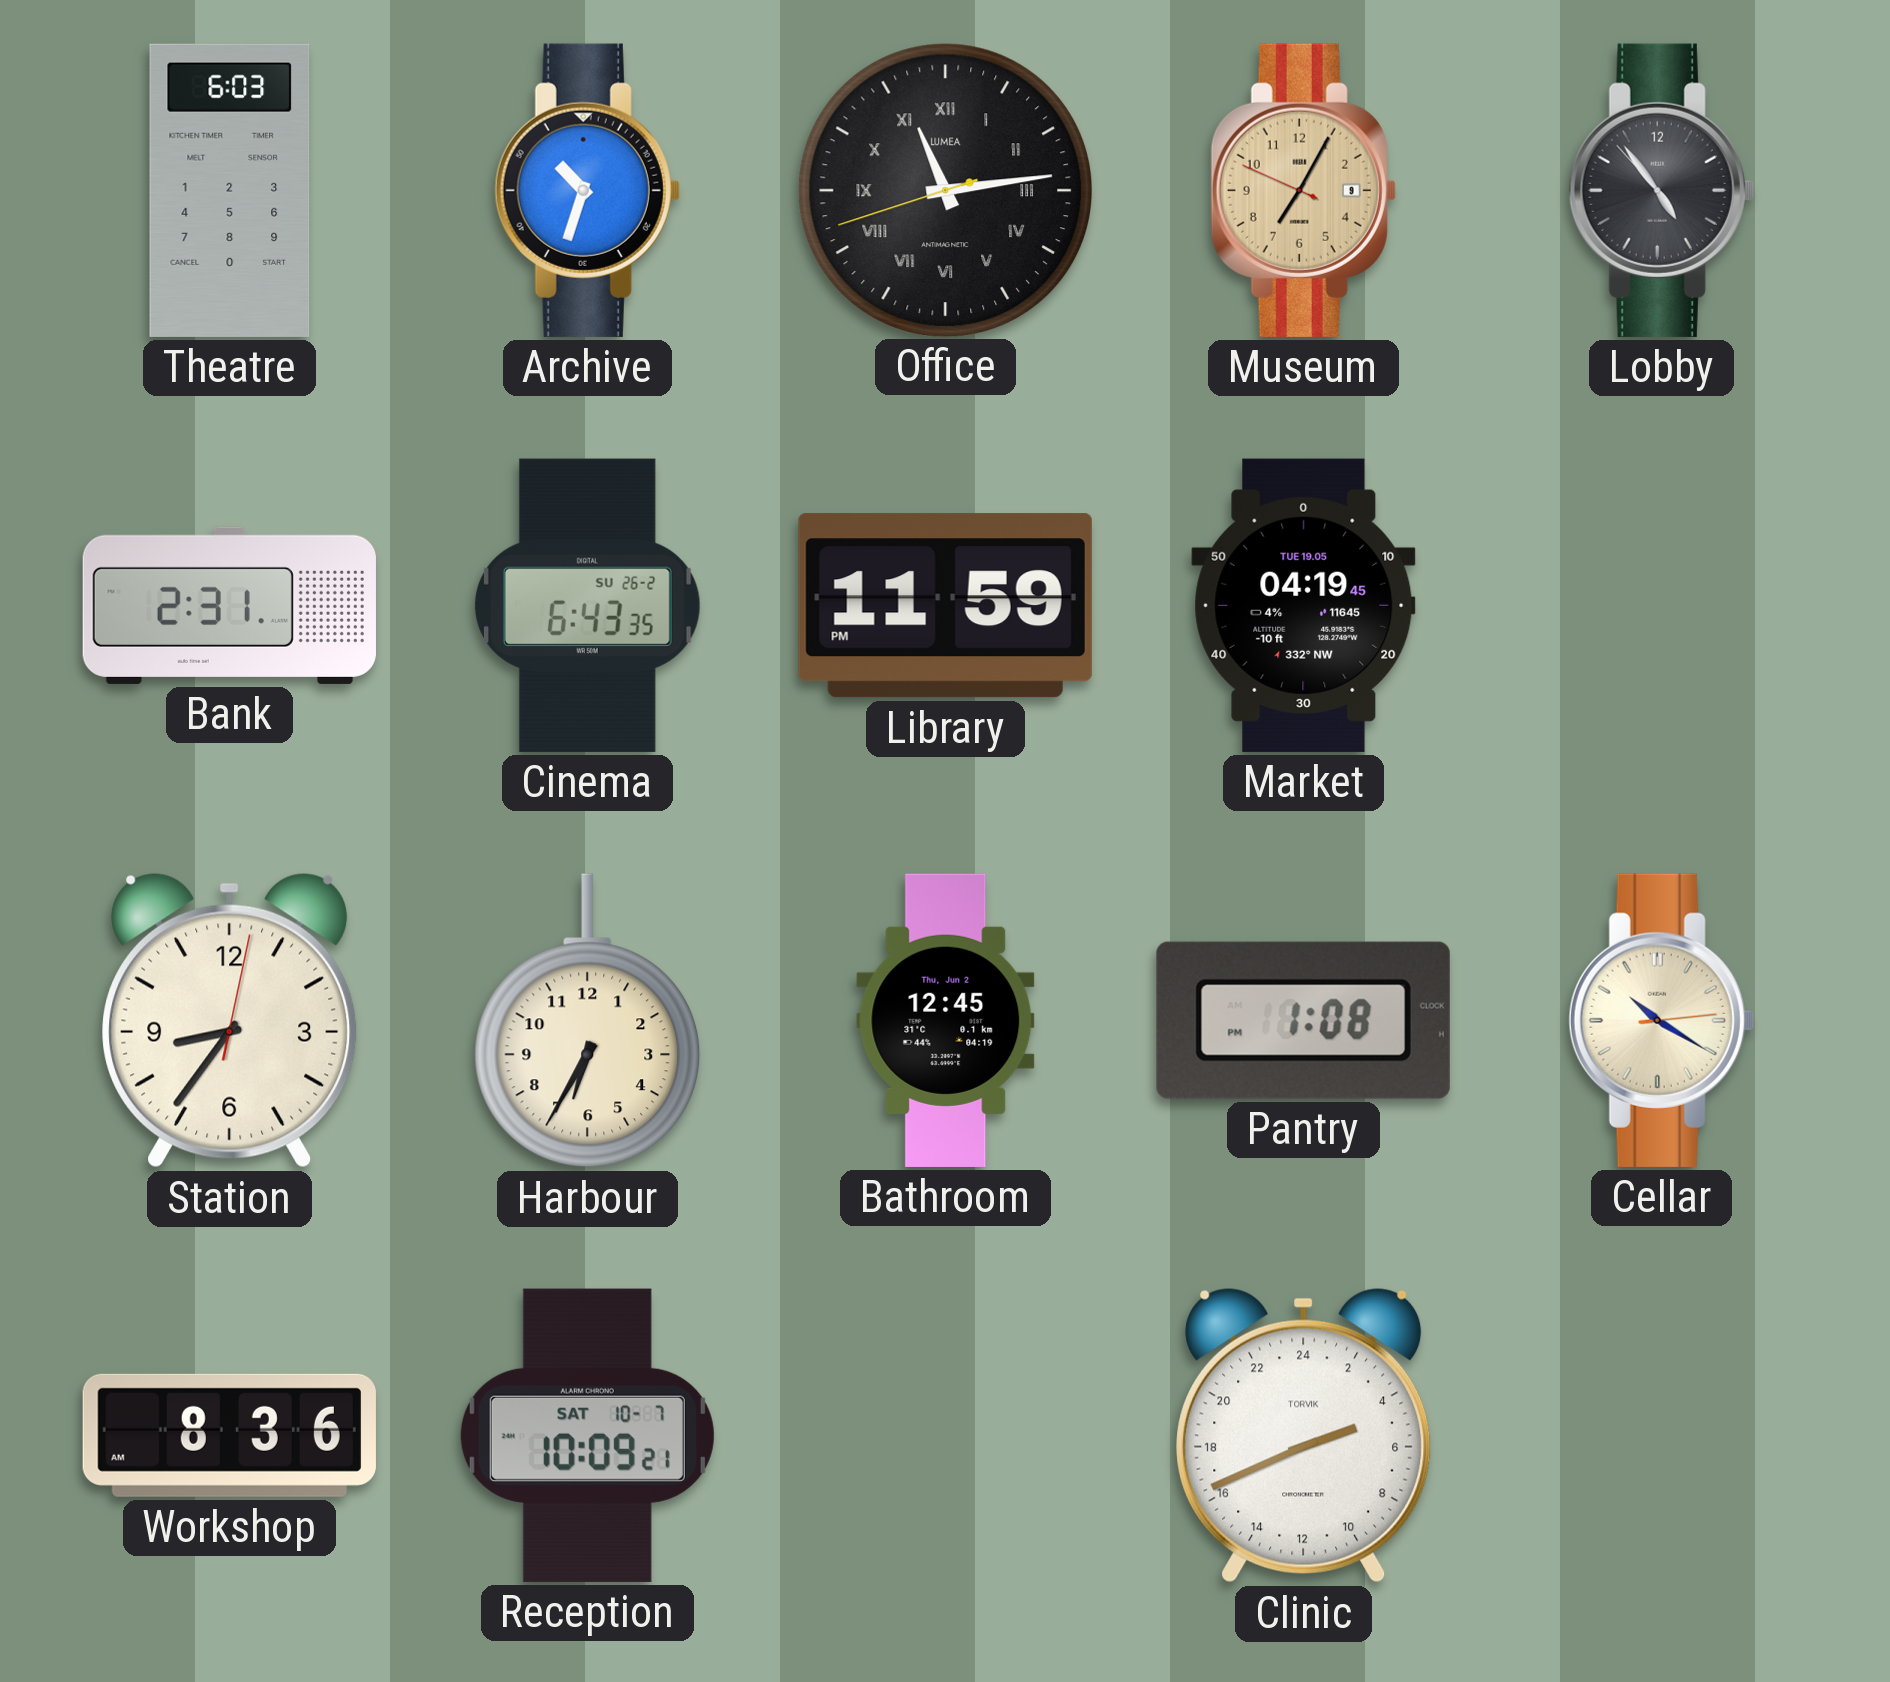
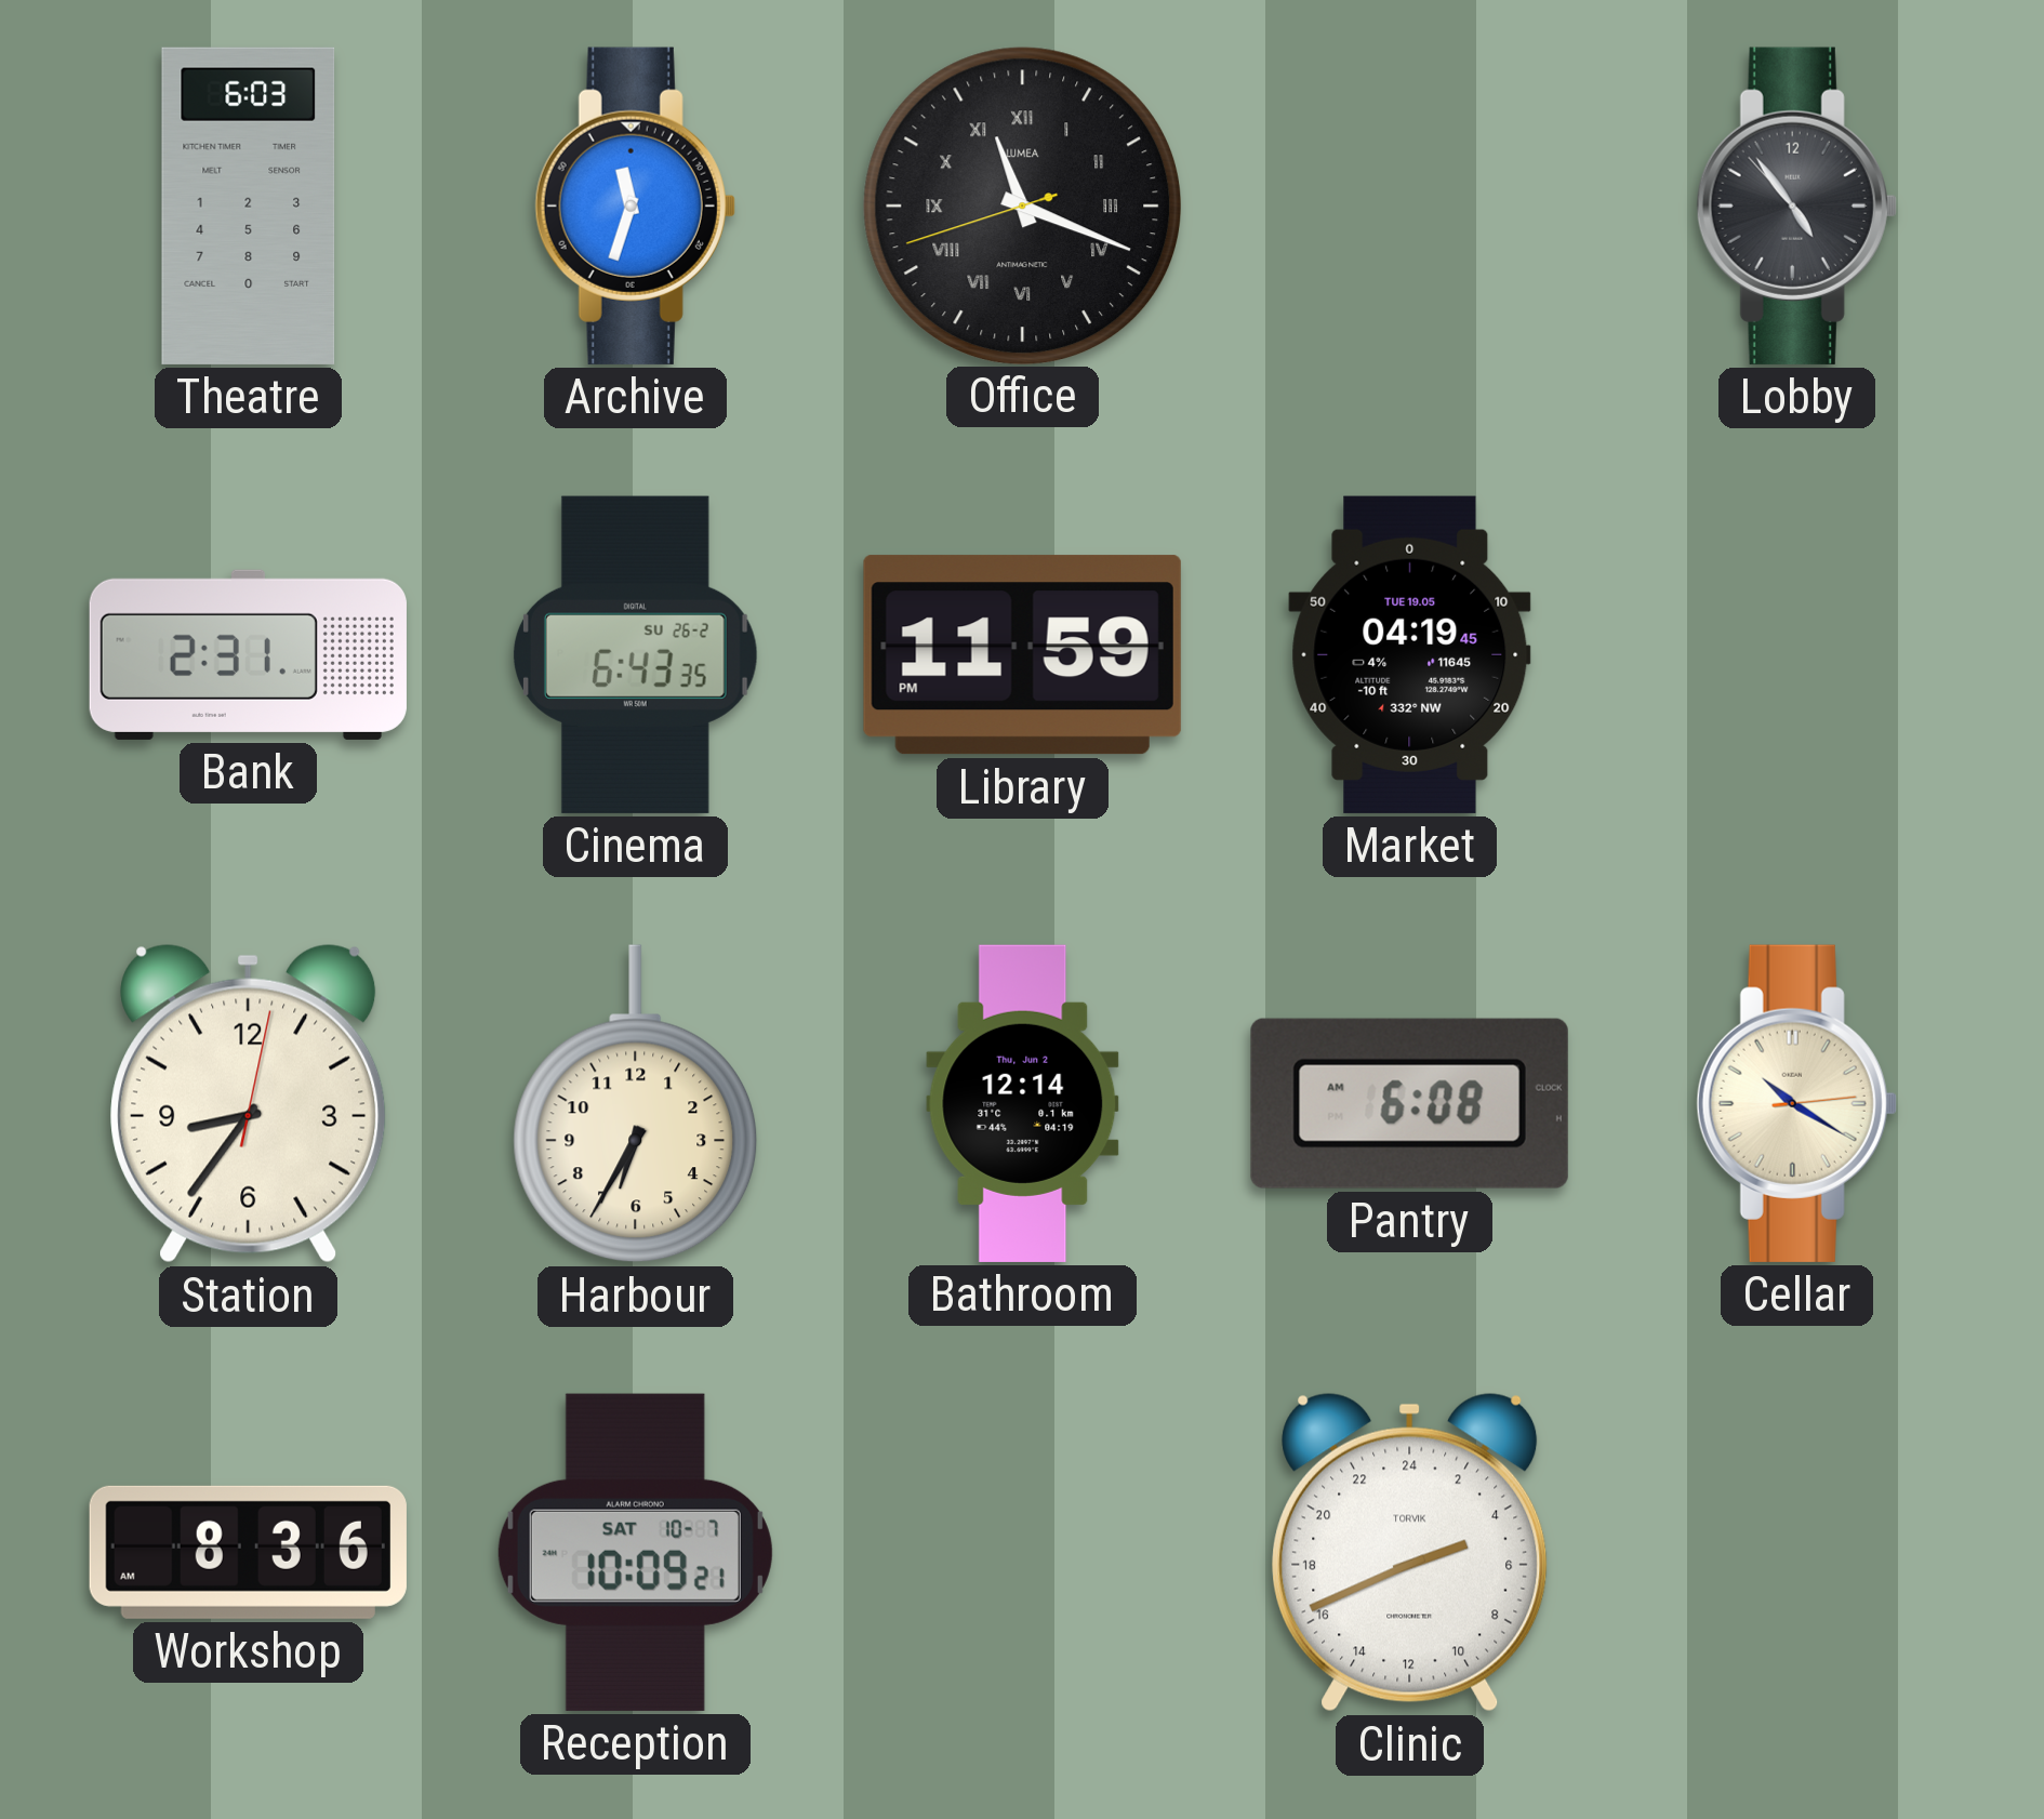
Archive: 10:33 -> 11:33
Office: 11:13 -> 11:18
Museum: 7:04 -> none
Bathroom: 12:45 -> 12:14
Pantry: 1:08 -> 6:08
